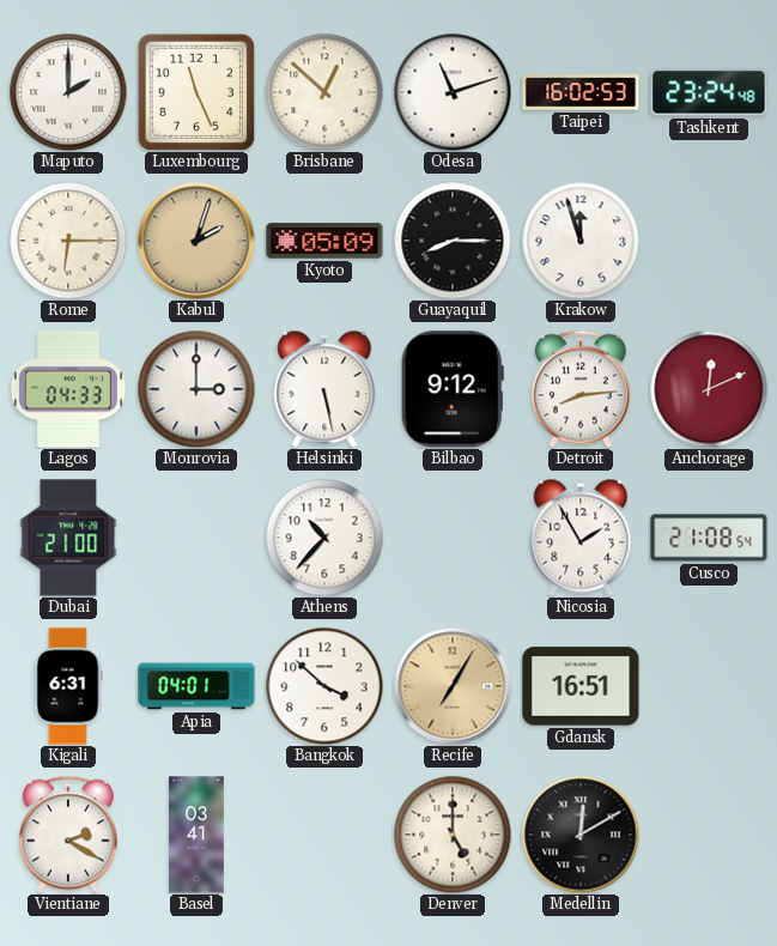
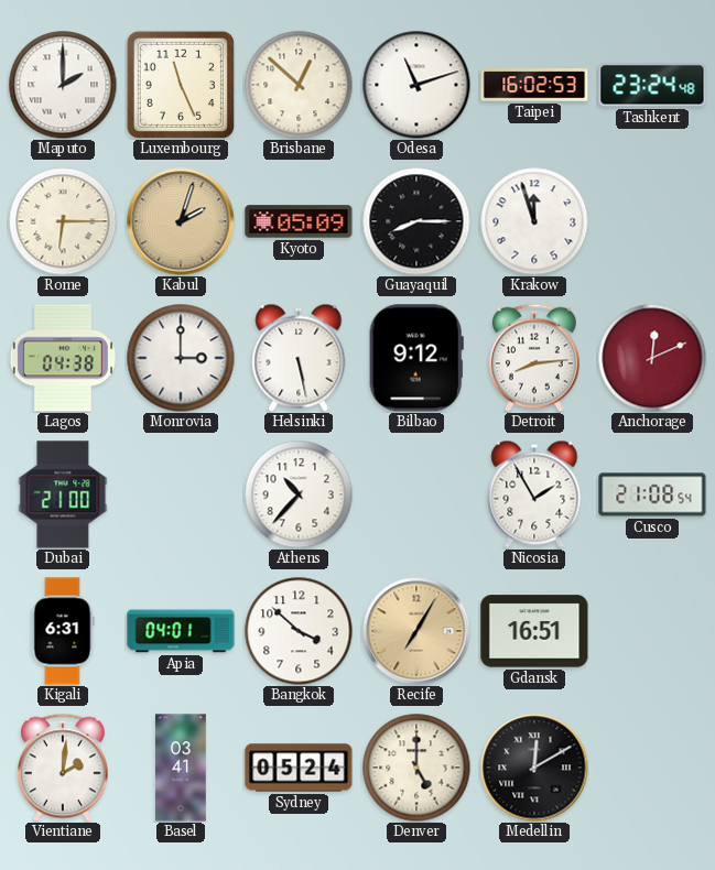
Lagos: 04:33 -> 04:38
Vientiane: 2:20 -> 2:01
Sydney: none -> 05:24
